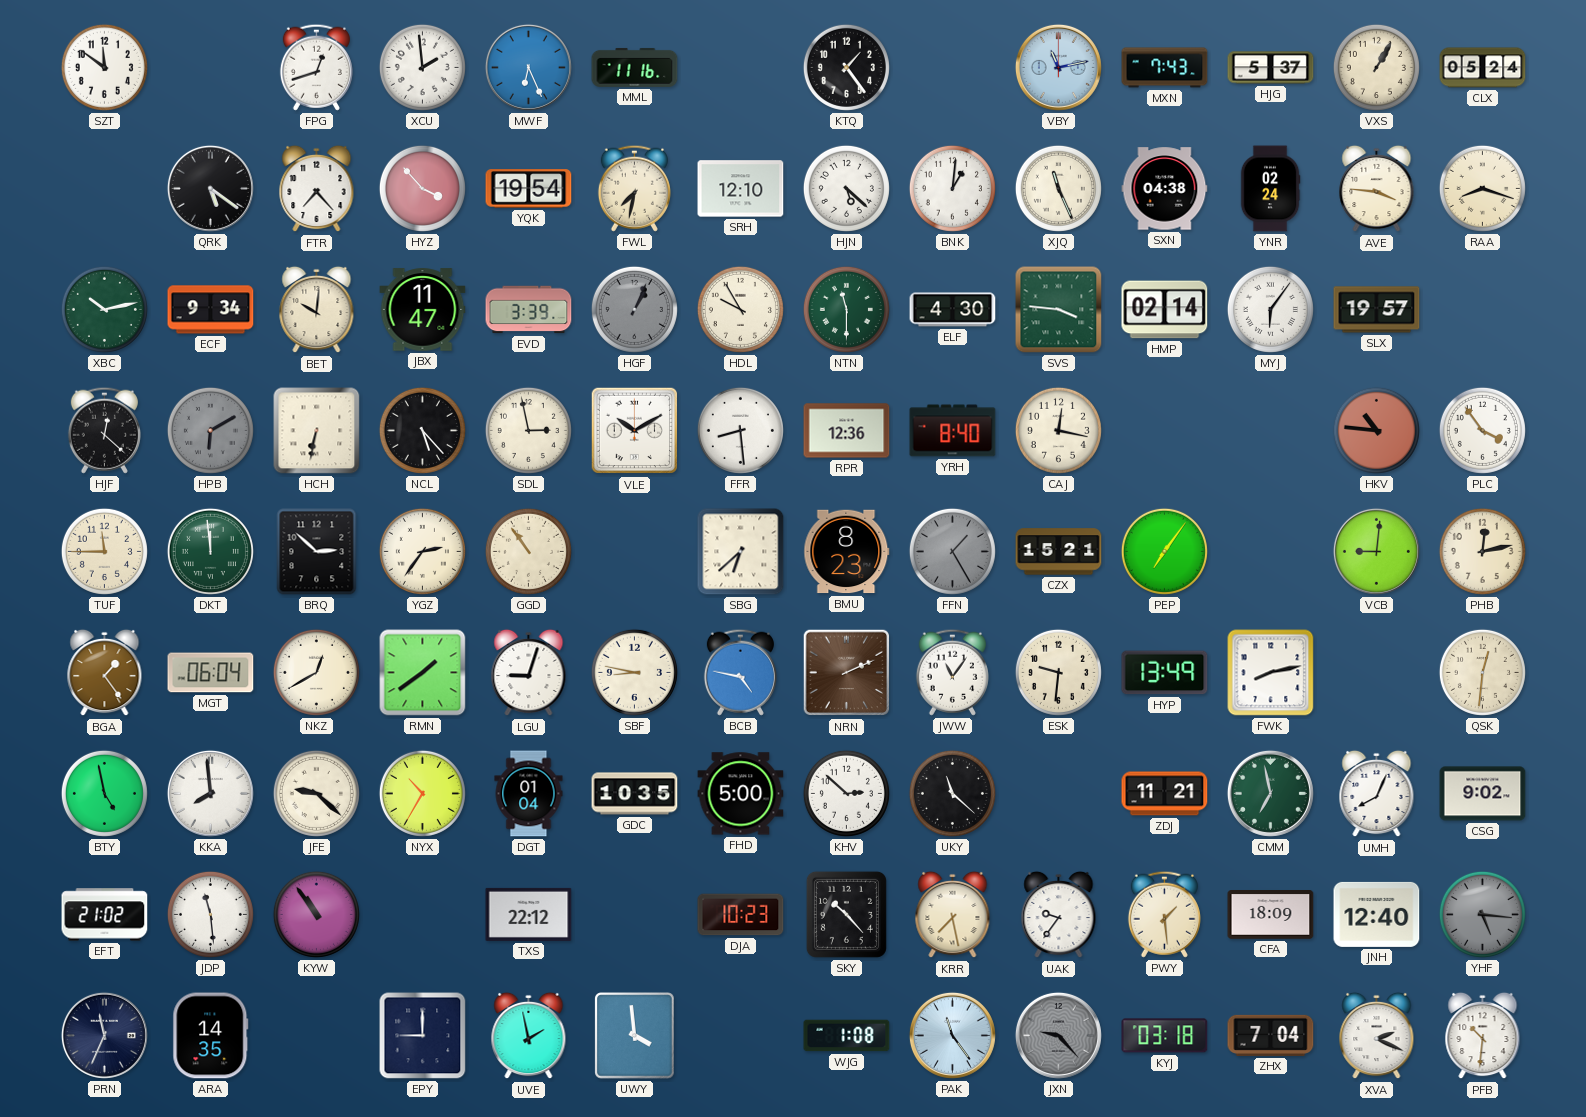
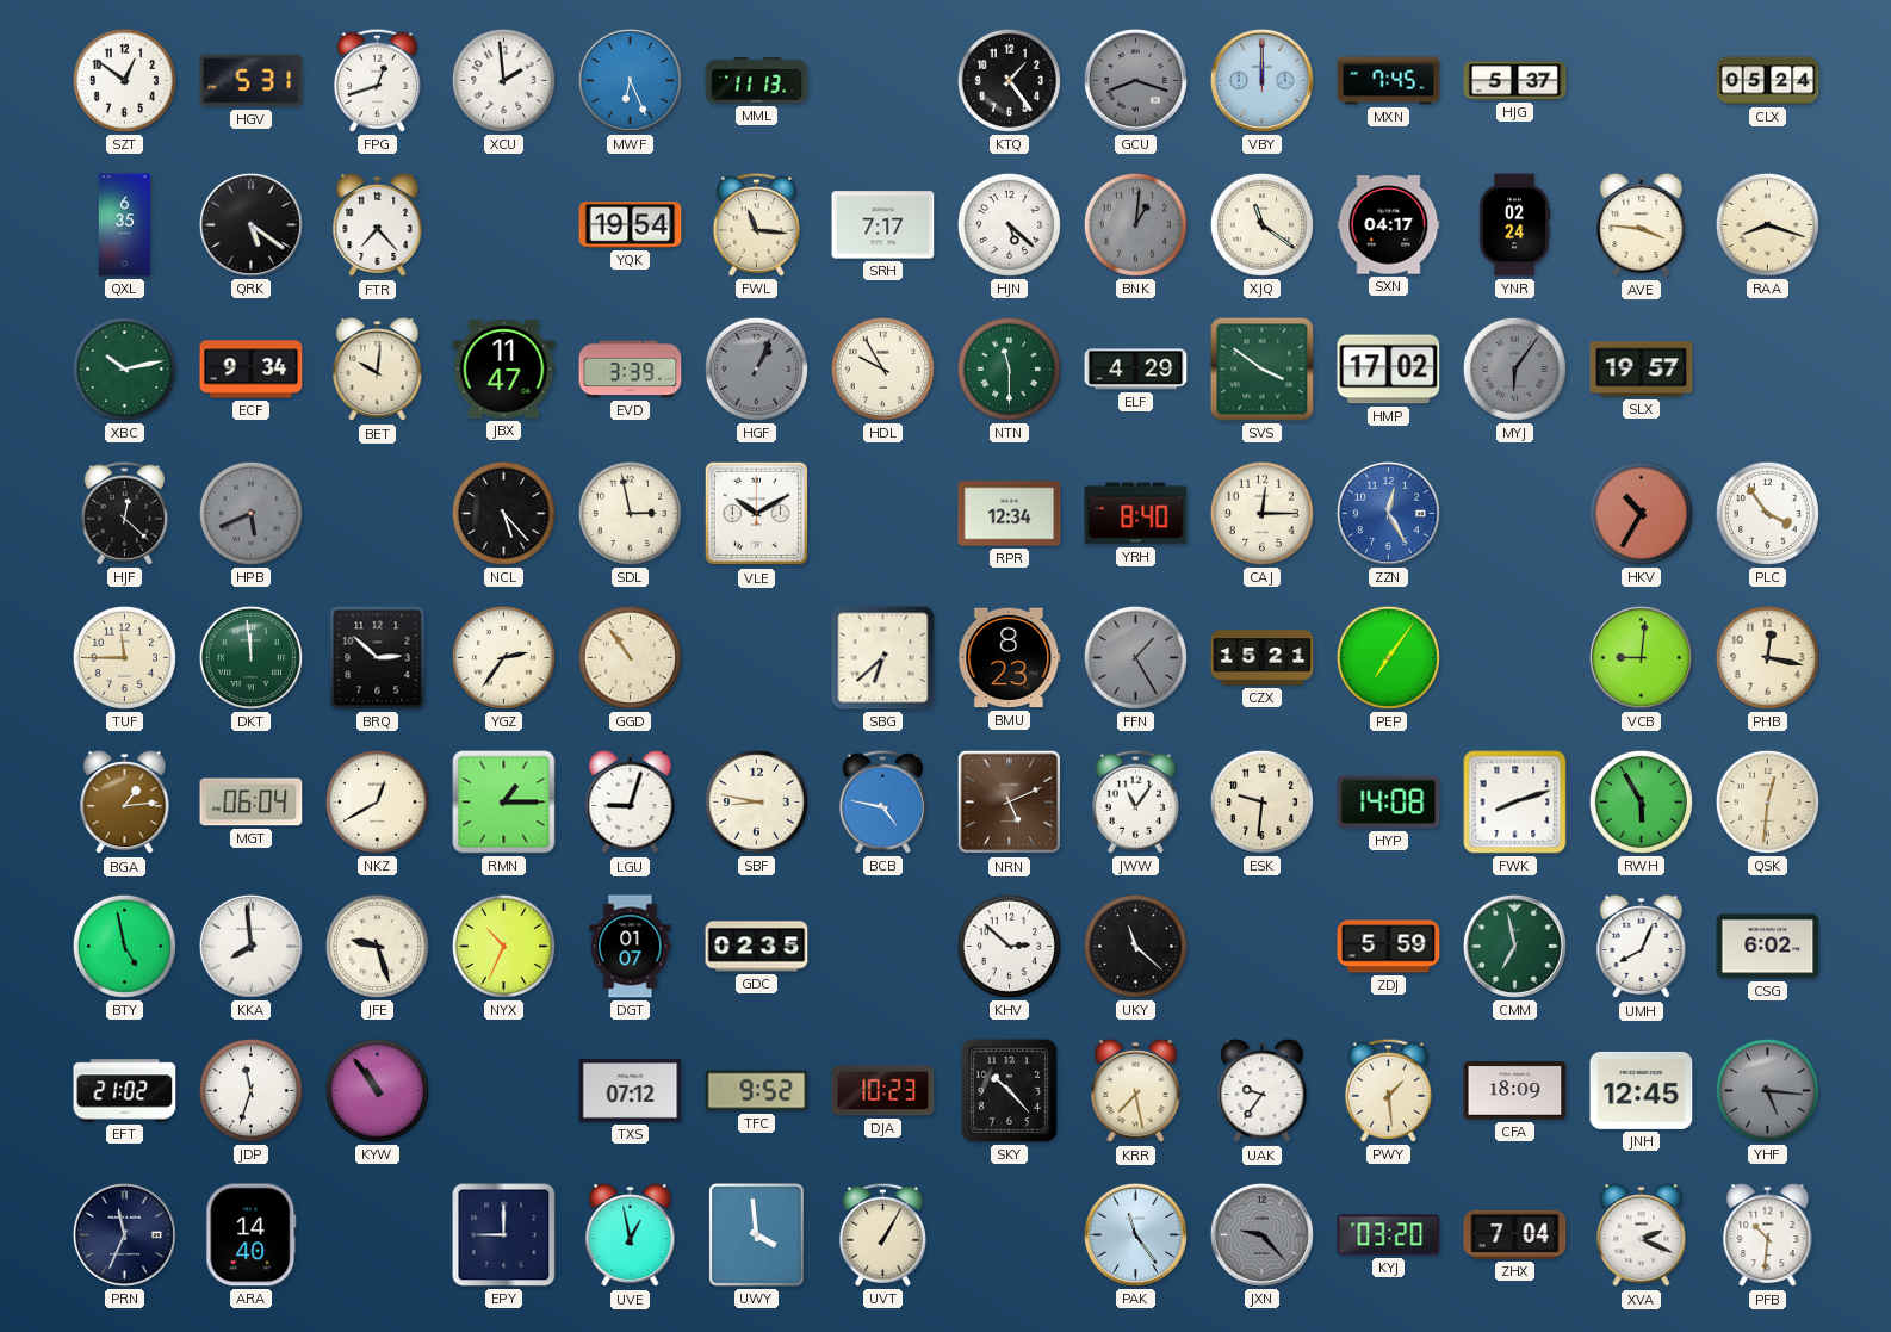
SZT: 11:51 -> 12:51
HGV: none -> 5:31
MML: 11:16 -> 11:13
GCU: none -> 8:18
VBY: 11:13 -> 12:00
MXN: 7:43 -> 7:45
VXS: 1:05 -> none
QXL: none -> 6:35
HYZ: 3:53 -> none
FWL: 7:32 -> 11:16
SRH: 12:10 -> 7:17
BNK dial: white -> grey
XJQ: 11:26 -> 11:21
SXN: 04:38 -> 04:17
ELF: 4:30 -> 4:29
SVS: 3:46 -> 3:51
HMP: 02:14 -> 17:02
MYJ dial: white -> grey
HPB: 6:10 -> 5:41
HCH: 6:32 -> none
FFR: 8:29 -> none
RPR: 12:36 -> 12:34
CAJ: 12:17 -> 12:15
ZZN: none -> 12:25
HKV: 10:46 -> 10:35
PHB: 12:13 -> 12:17
BGA: 1:24 -> 1:14
RMN: 1:39 -> 1:15
NRN: 2:11 -> 5:11
HYP: 13:49 -> 14:08
FWK: 8:13 -> 8:12
RWH: none -> 5:55
JFE: 9:22 -> 9:27
NYX: 10:35 -> 10:34
DGT: 01:04 -> 01:07
GDC: 10:35 -> 02:35
FHD: 5:00 -> none
ZDJ: 11:21 -> 5:59
CSG: 9:02 -> 6:02
JDP: 11:29 -> 11:33
TXS: 22:12 -> 07:12
TFC: none -> 9:52
JNH: 12:40 -> 12:45
ARA: 14:35 -> 14:40
UVE: 1:58 -> 12:58
UVT: none -> 1:05
WJG: 1:08 -> none
KYJ: 03:18 -> 03:20
